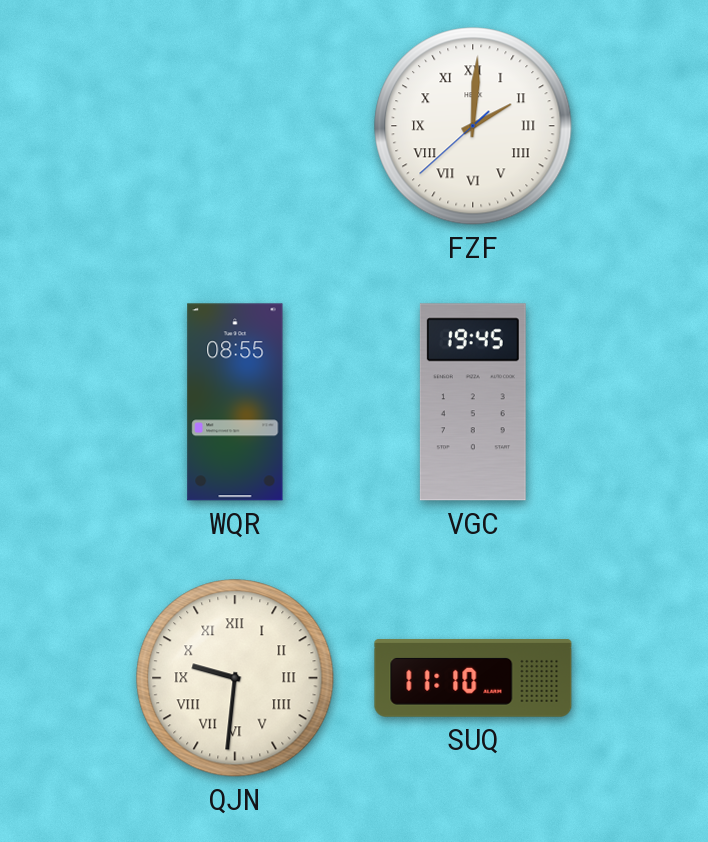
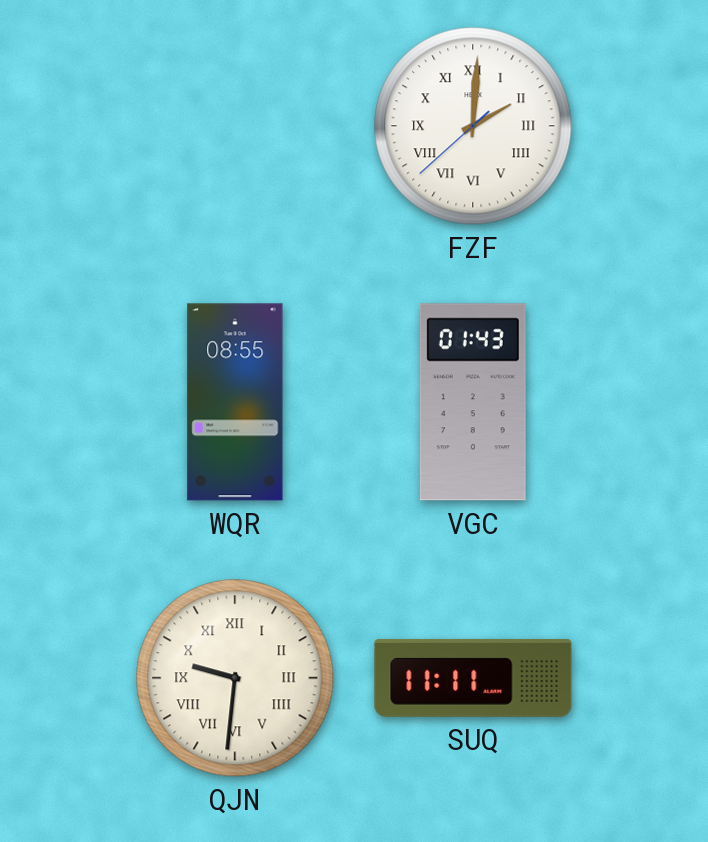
VGC: 19:45 -> 01:43
SUQ: 11:10 -> 11:11
